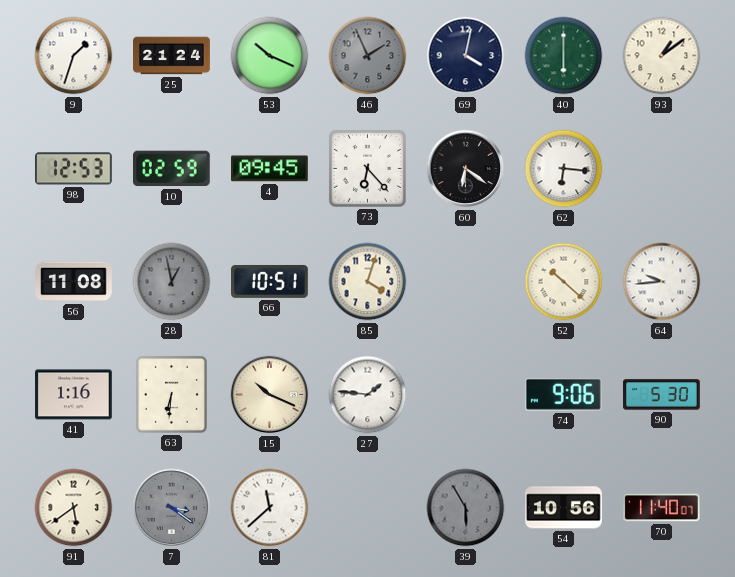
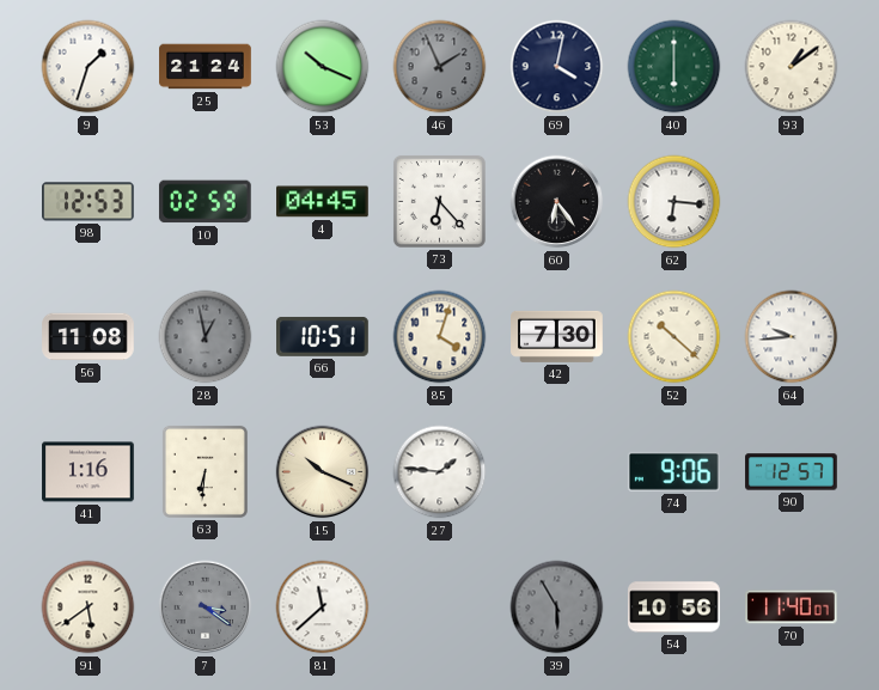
4: 09:45 -> 04:45
60: 6:21 -> 6:24
42: none -> 7:30
90: 5:30 -> 12:57
